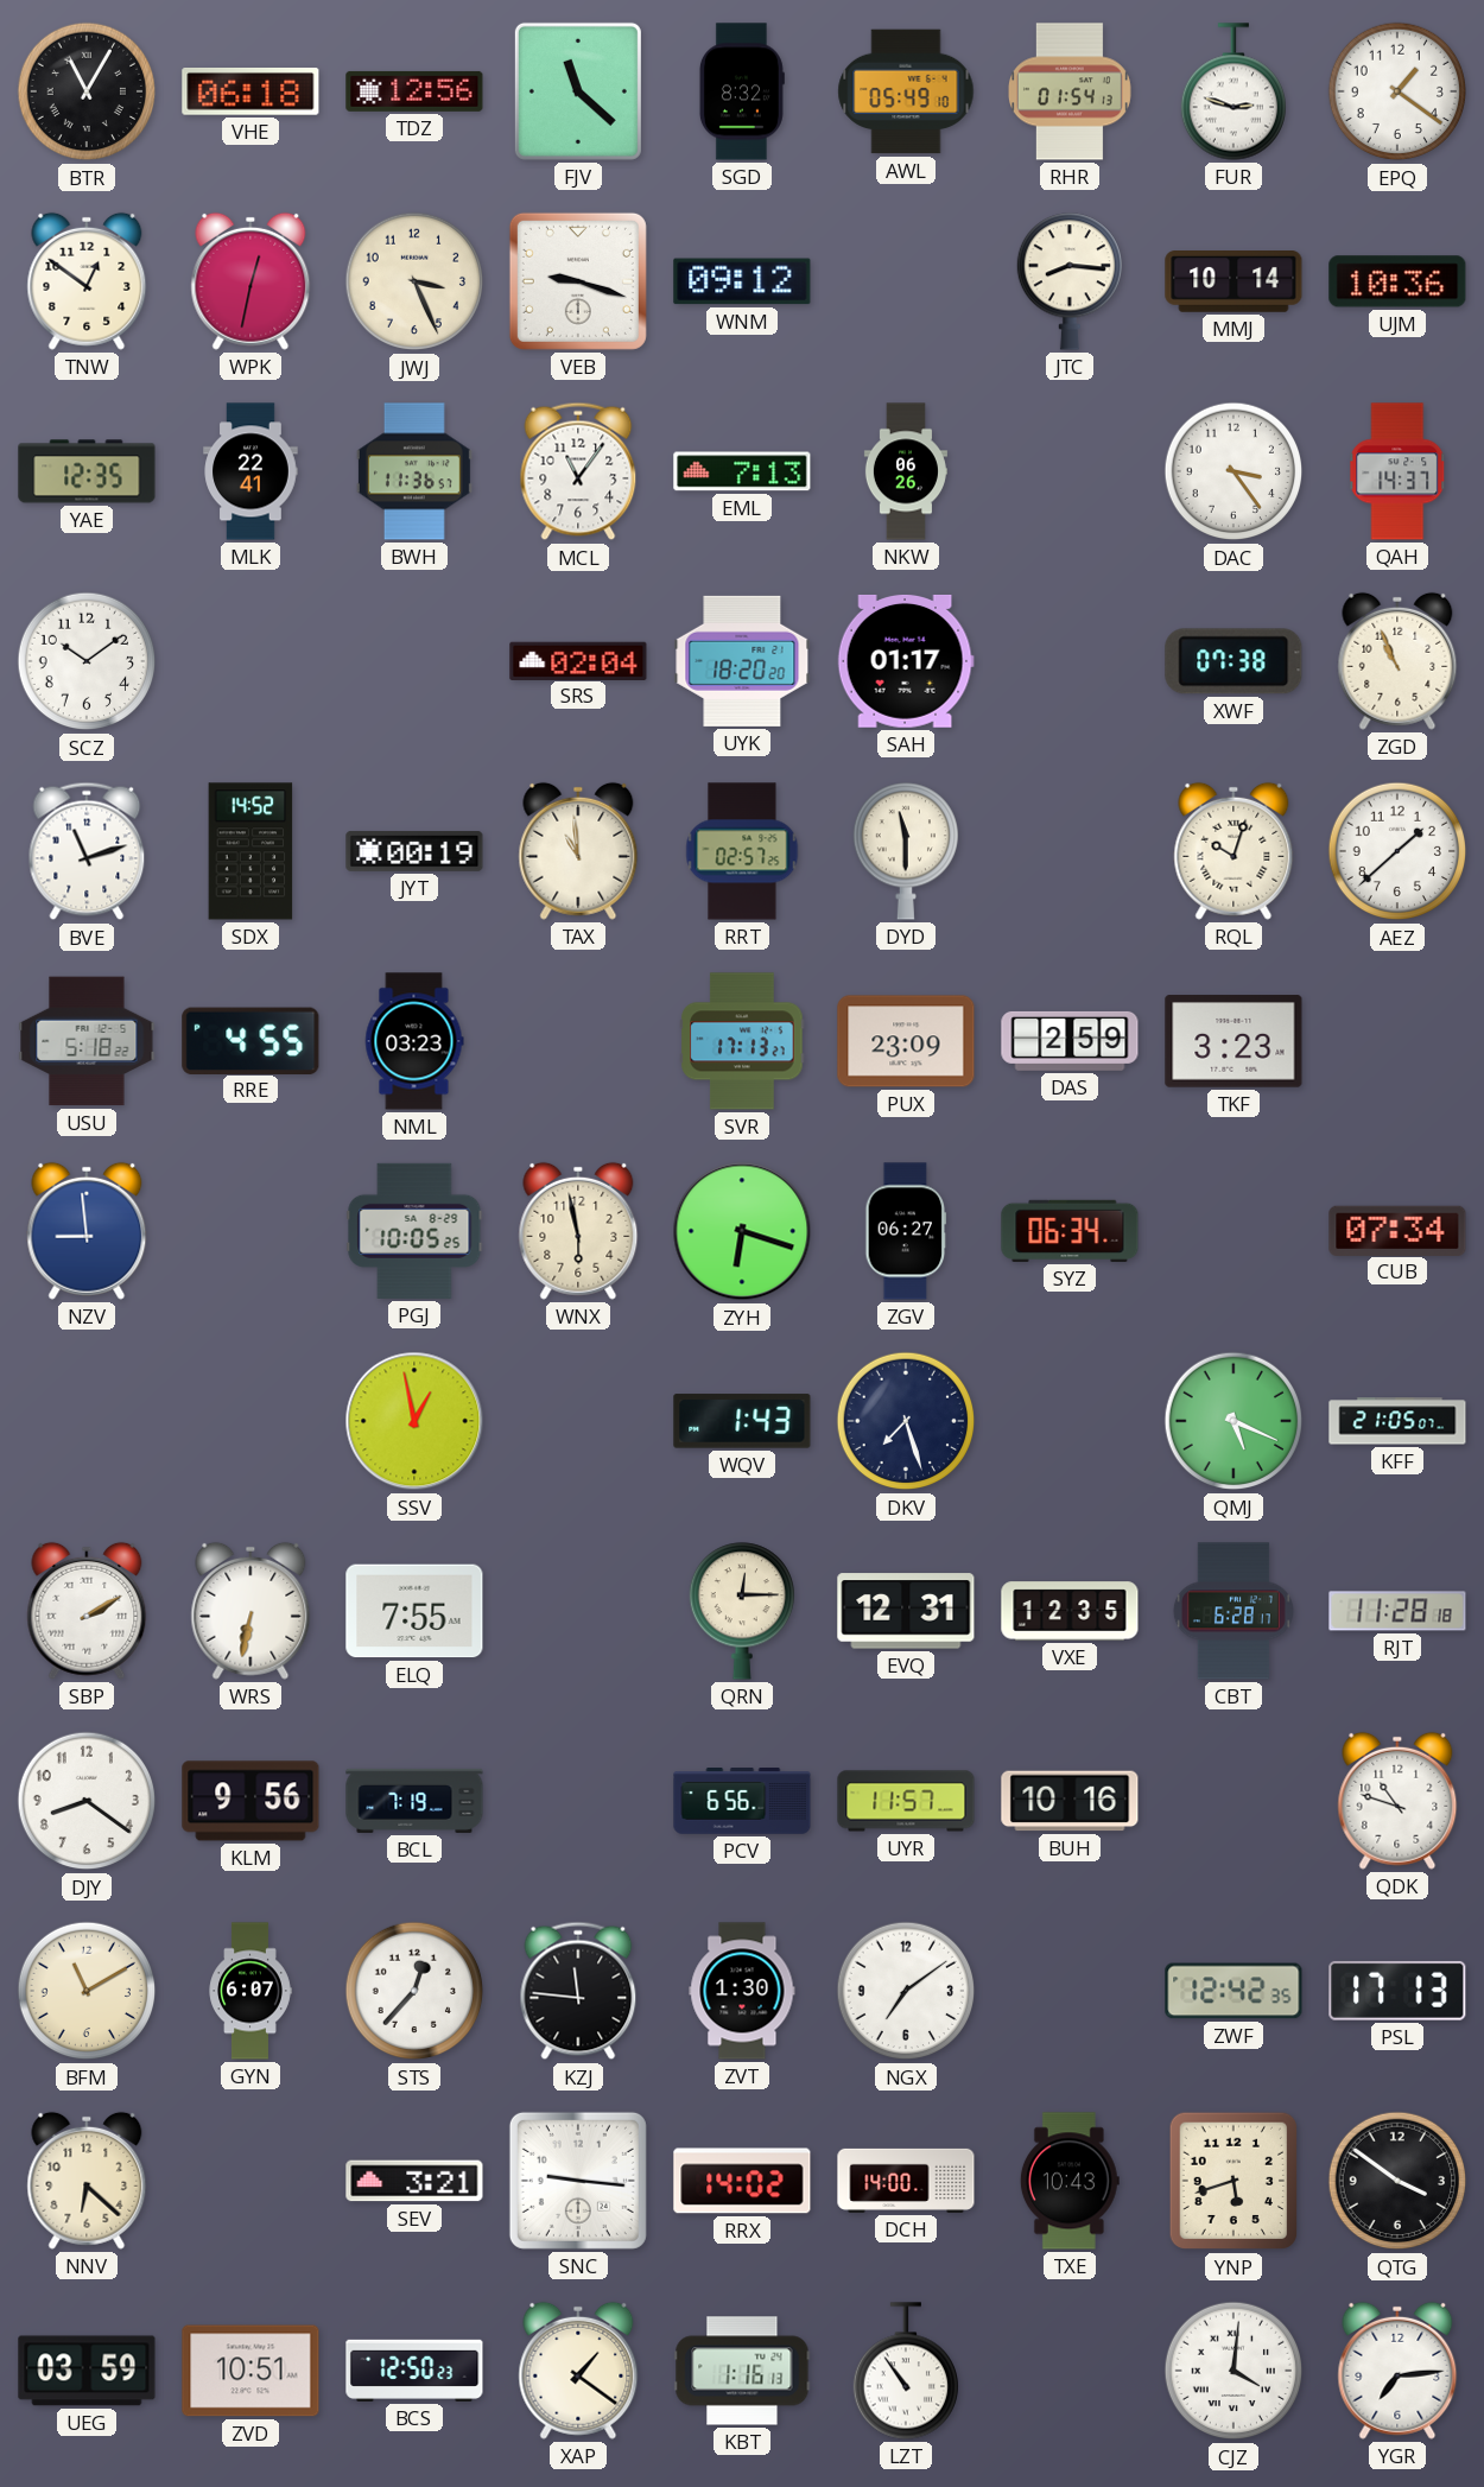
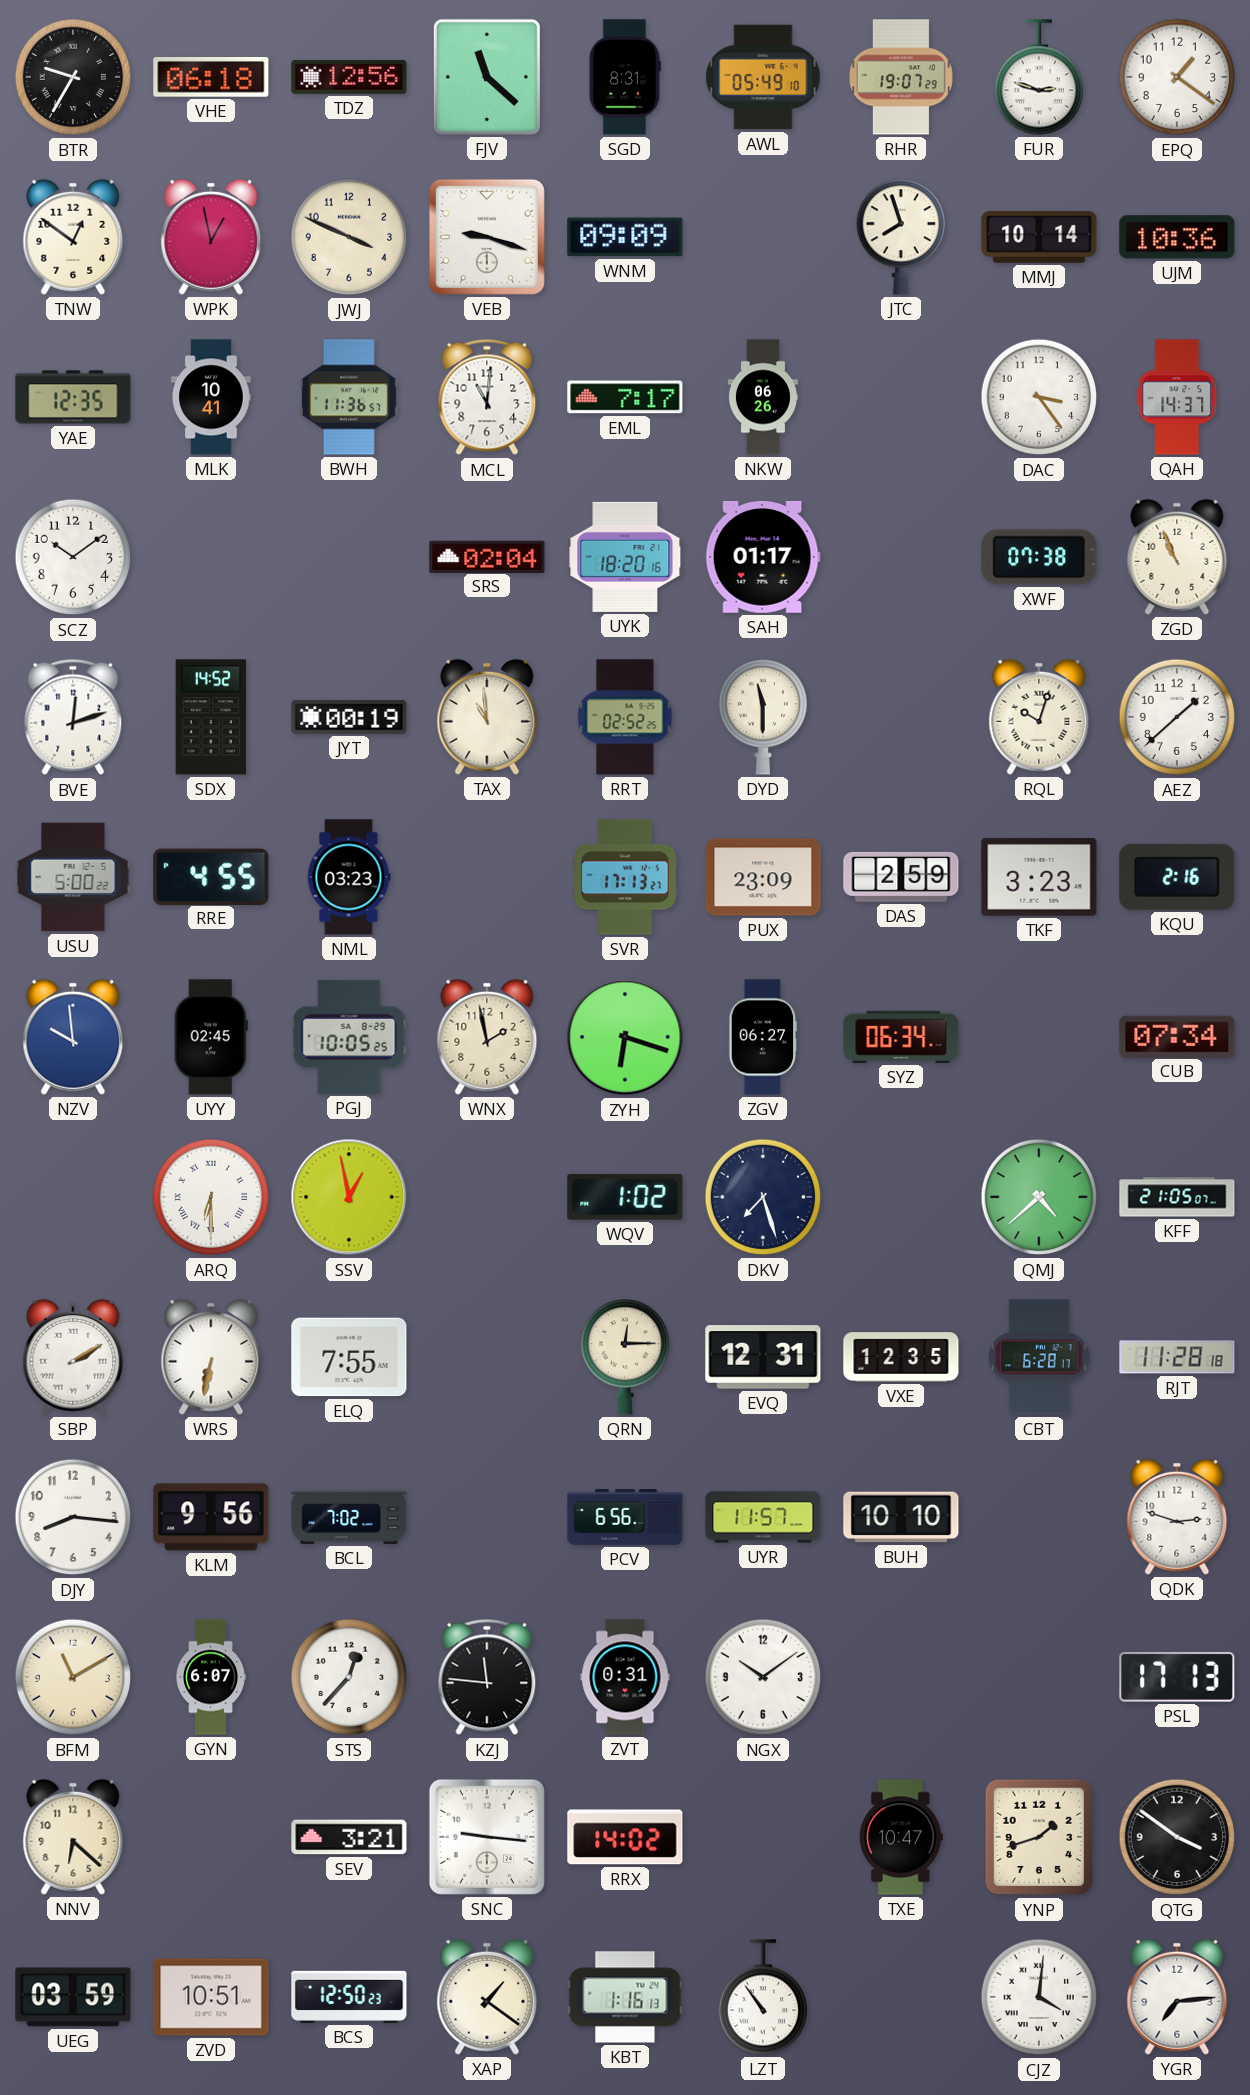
BTR: 11:05 -> 9:35
SGD: 8:32 -> 8:31
RHR: 01:54 -> 19:07
WPK: 12:32 -> 12:58
JWJ: 3:26 -> 3:49
WNM: 09:12 -> 09:09
JTC: 8:16 -> 7:57
MLK: 22:41 -> 10:41
MCL: 11:06 -> 11:01
EML: 7:13 -> 7:17
UYK: 18:20:20 -> 18:20:16
BVE: 11:12 -> 12:12
RRT: 02:57 -> 02:52
USU: 5:18 -> 5:00
KQU: none -> 2:16
NZV: 8:59 -> 9:59
UYY: none -> 02:45
WNX: 5:58 -> 1:58
ARQ: none -> 6:30
WQV: 1:43 -> 1:02
QMJ: 5:19 -> 4:38
DJY: 8:21 -> 8:16
BCL: 7:19 -> 7:02
BUH: 10:16 -> 10:10
QDK: 10:48 -> 2:48
ZVT: 1:30 -> 0:31
NGX: 7:09 -> 10:09
ZWF: 12:42 -> none
DCH: 14:00 -> none
TXE: 10:43 -> 10:47
YNP: 5:42 -> 1:42
